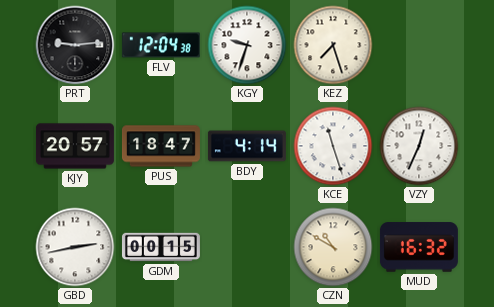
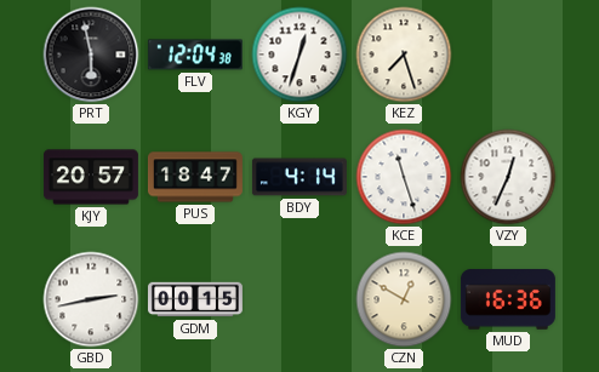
PRT: 9:14 -> 5:58
KGY: 9:33 -> 12:33
CZN: 10:50 -> 12:50
MUD: 16:32 -> 16:36
